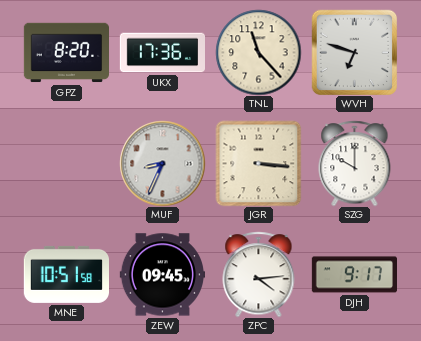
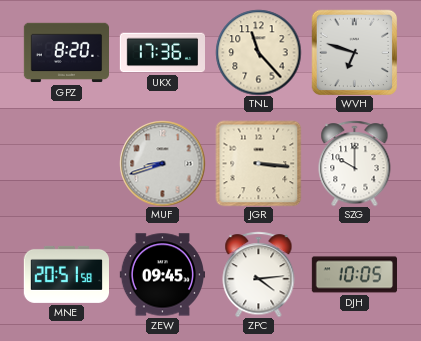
MUF: 8:34 -> 8:42
MNE: 10:51 -> 20:51
DJH: 9:17 -> 10:05
